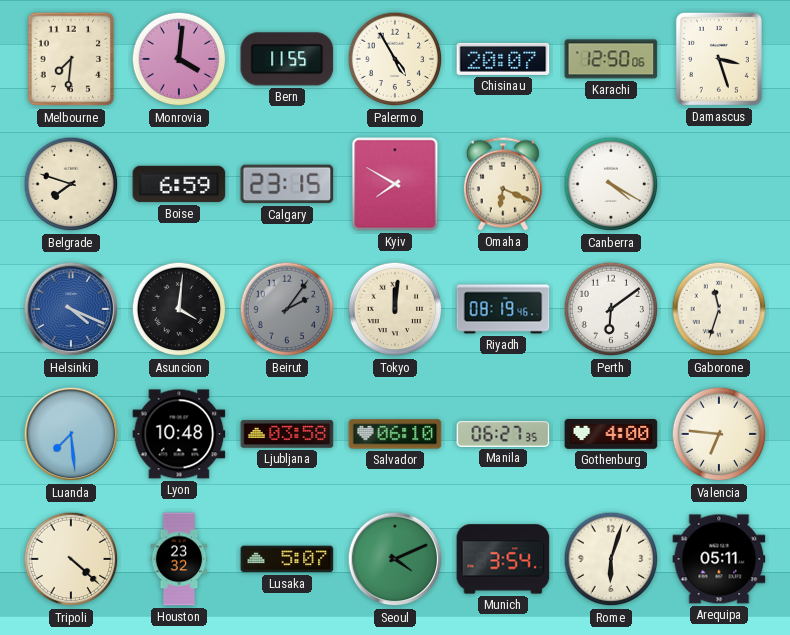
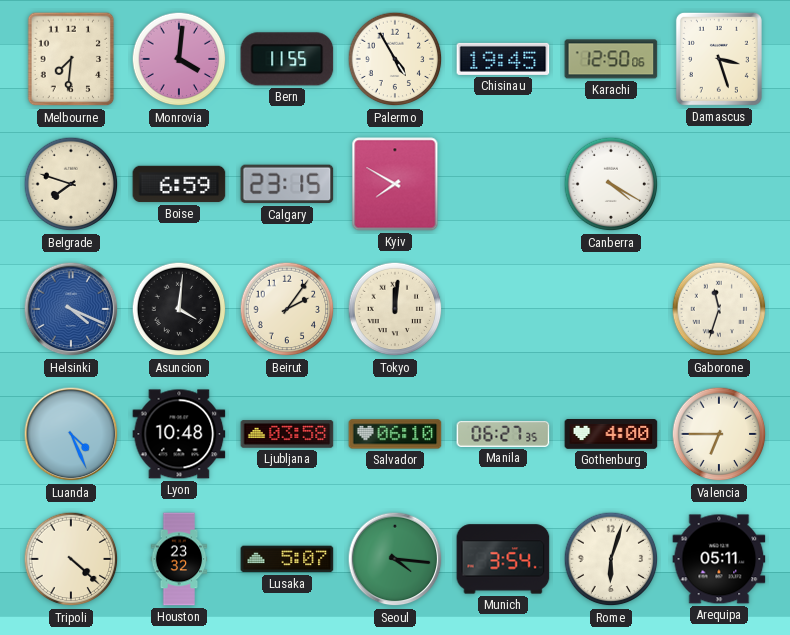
Chisinau: 20:07 -> 19:45
Omaha: 6:19 -> none
Beirut dial: grey -> cream
Riyadh: 08:19 -> none
Perth: 6:09 -> none
Luanda: 7:29 -> 4:26
Valencia: 6:46 -> 6:45
Seoul: 4:11 -> 4:16
